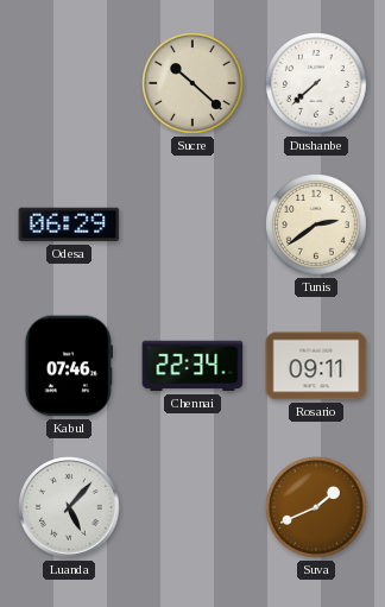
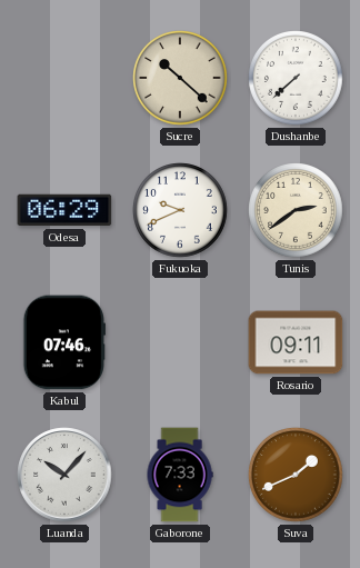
Fukuoka: none -> 9:41
Chennai: 22:34 -> none
Luanda: 5:07 -> 10:07
Gaborone: none -> 7:33
